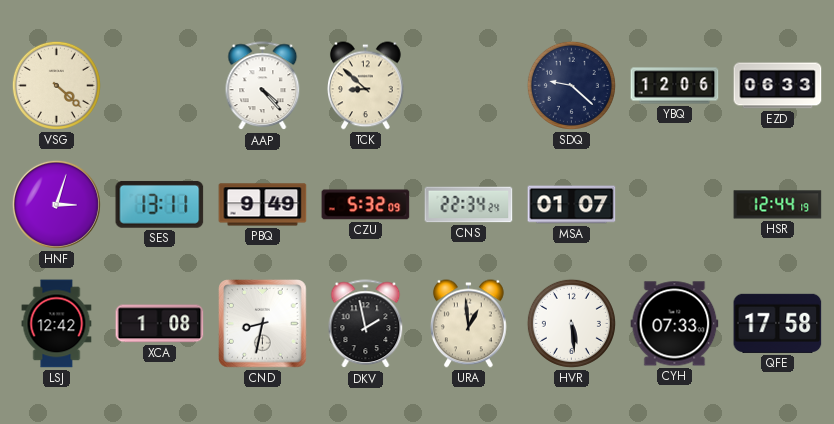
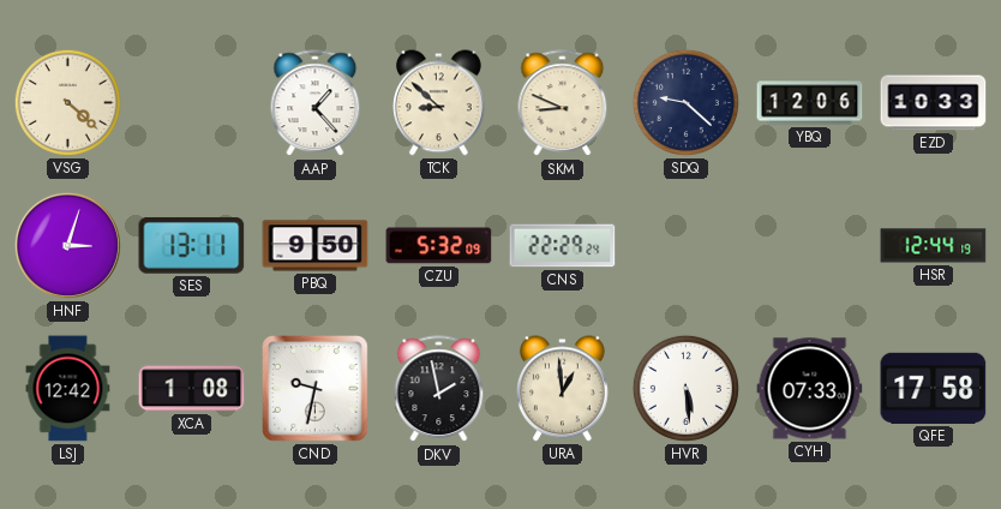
AAP: 4:23 -> 1:23
SKM: none -> 8:49
EZD: 06:33 -> 10:33
PBQ: 9:49 -> 9:50
CNS: 22:34 -> 22:29
MSA: 01:07 -> none
CND: 8:32 -> 9:32
